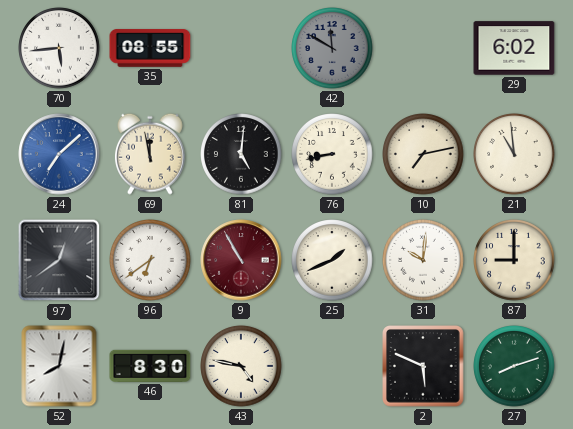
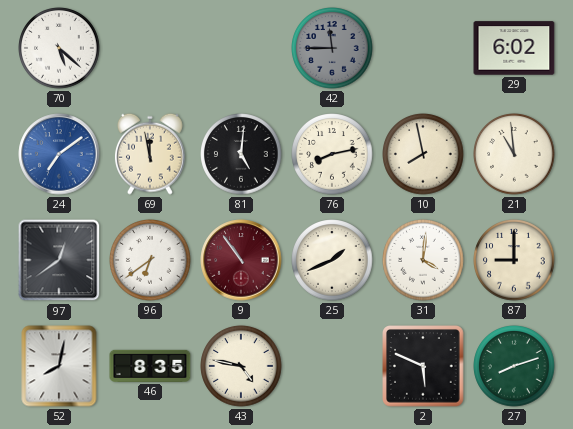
70: 5:44 -> 5:22
35: 08:55 -> none
42: 11:50 -> 11:45
24: 7:08 -> 7:09
76: 8:43 -> 8:13
10: 7:13 -> 7:58
9: 10:55 -> 10:54
31: 10:01 -> 4:01
46: 8:30 -> 8:35
